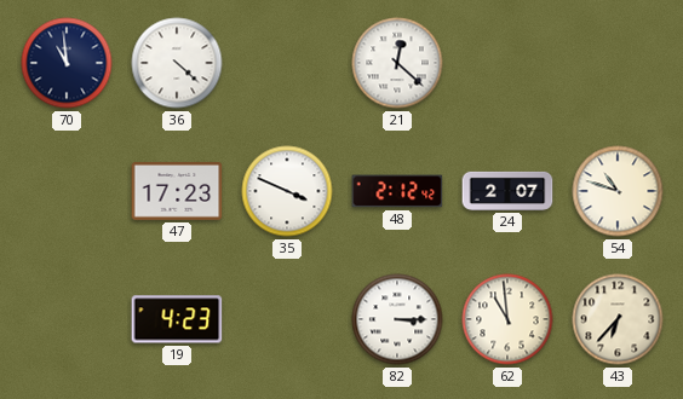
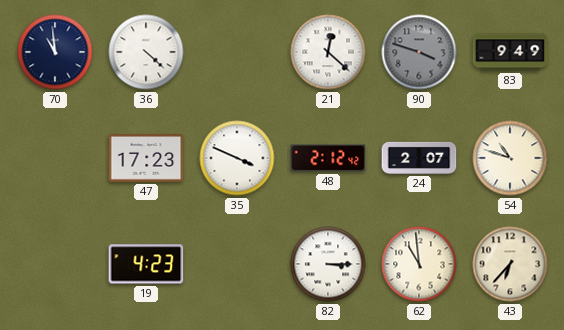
90: none -> 3:48
83: none -> 9:49
